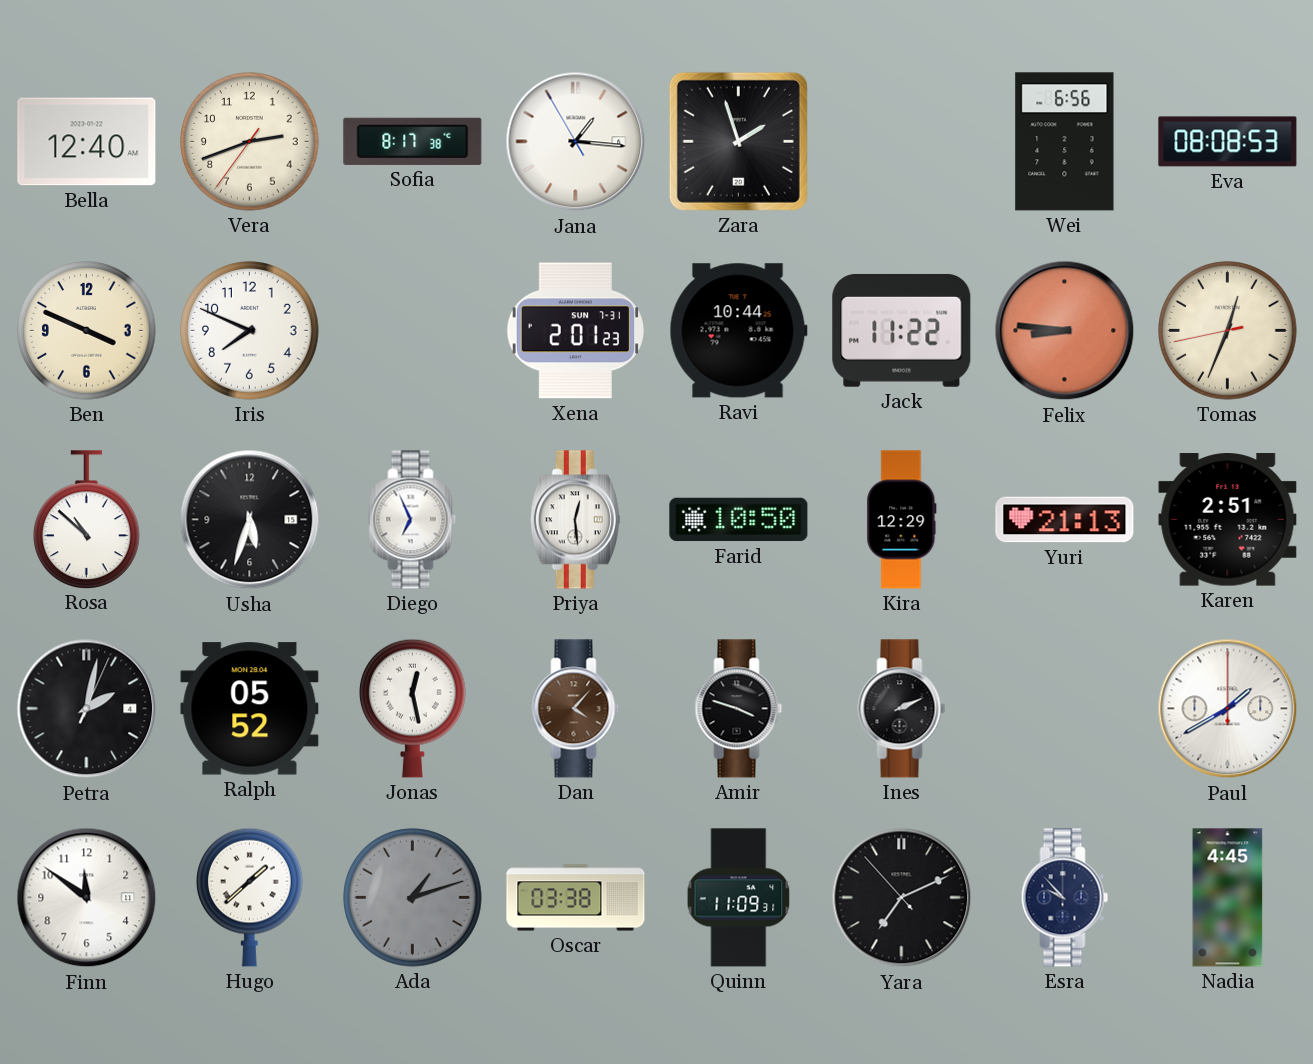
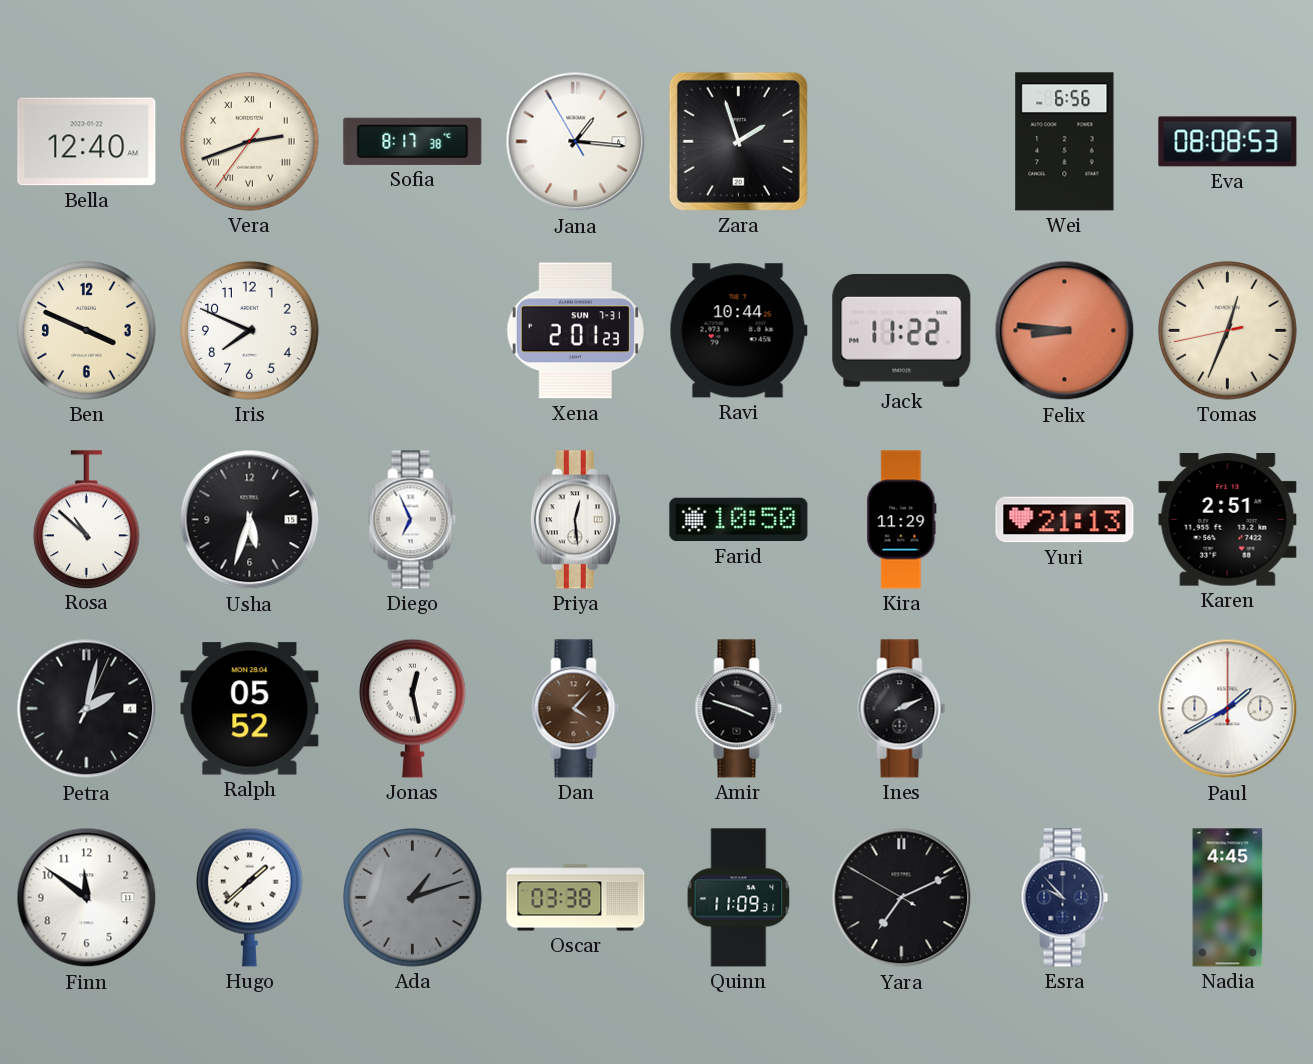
Vera numerals: Arabic -> Roman
Kira: 12:29 -> 11:29
Yara: 7:10:53 -> 7:10:50
